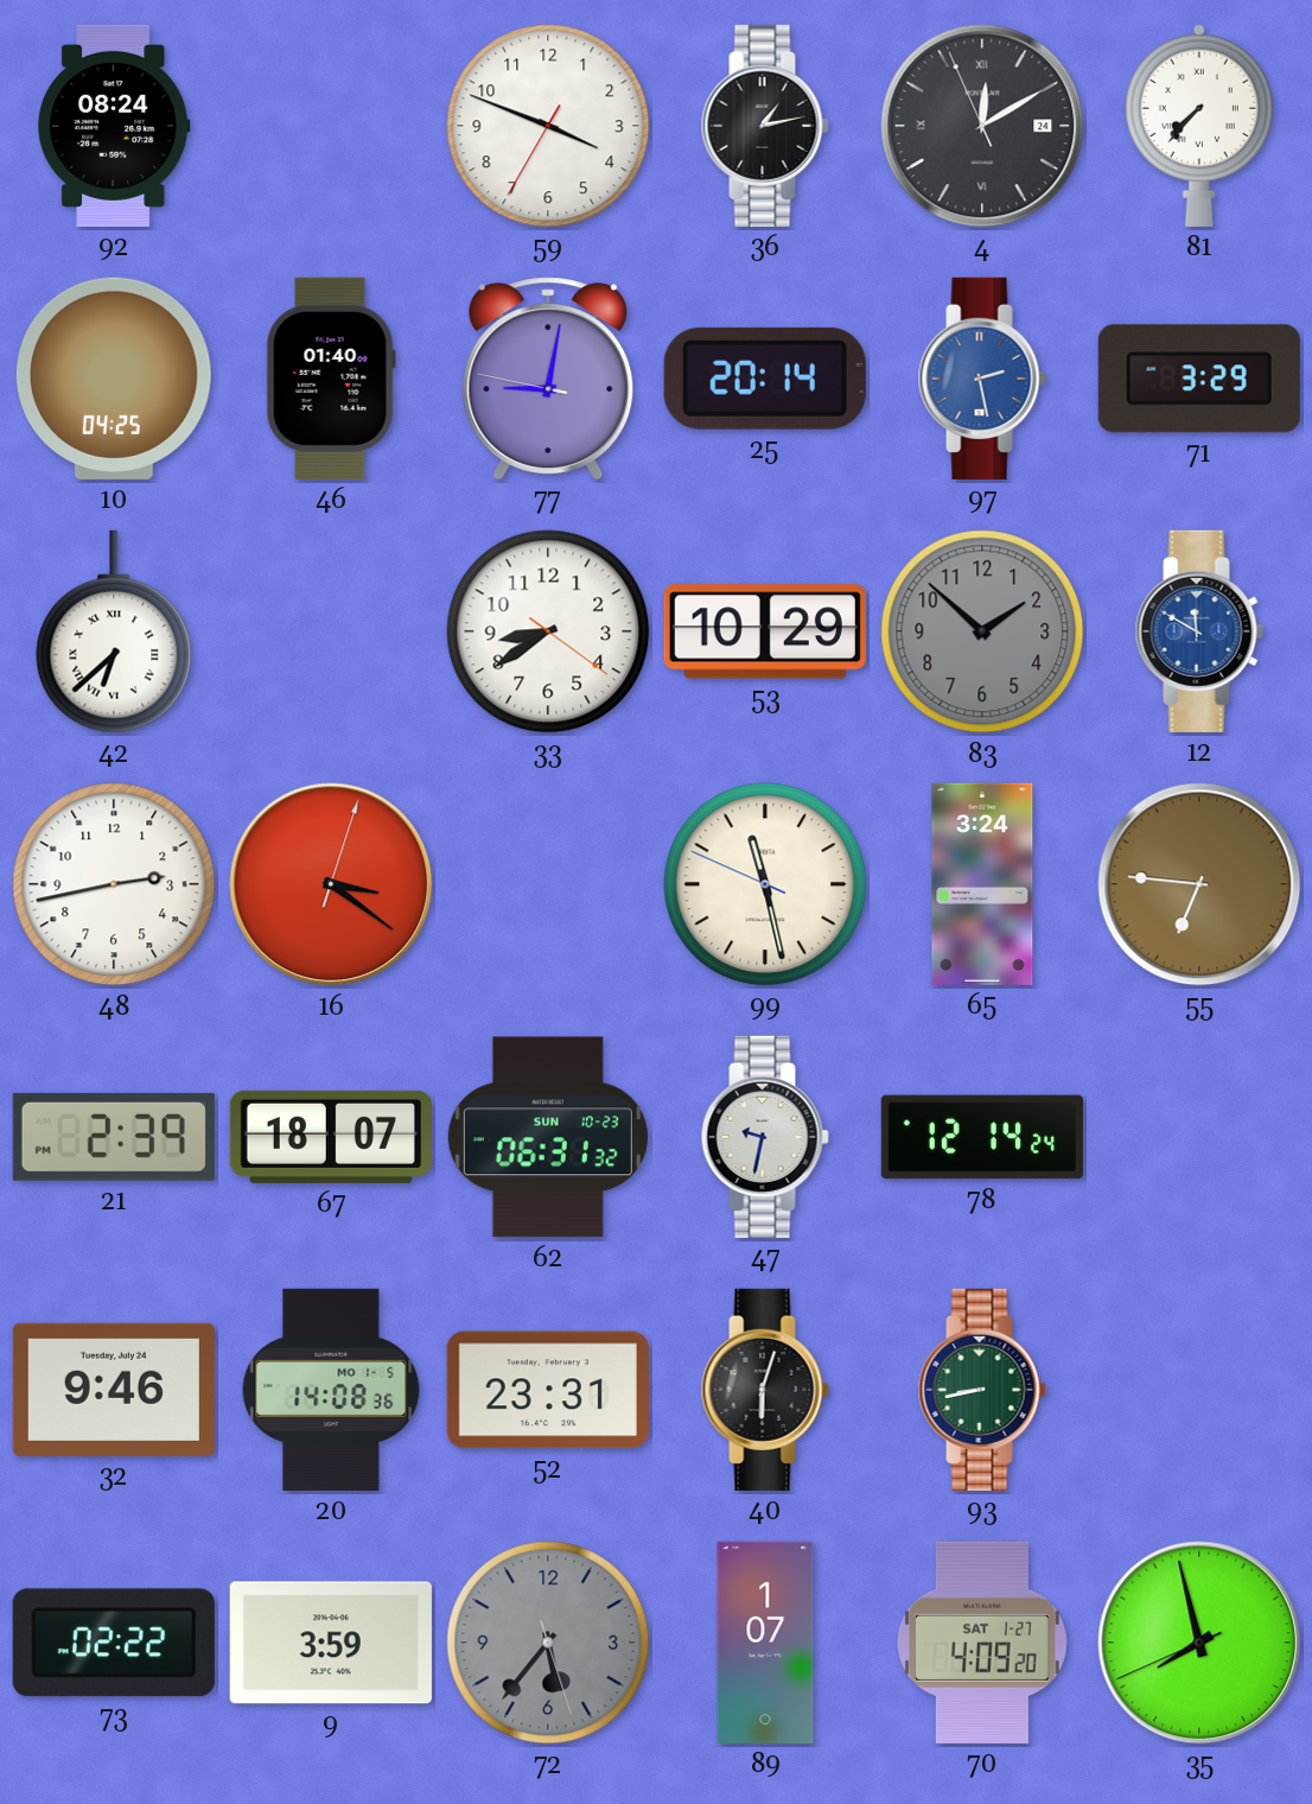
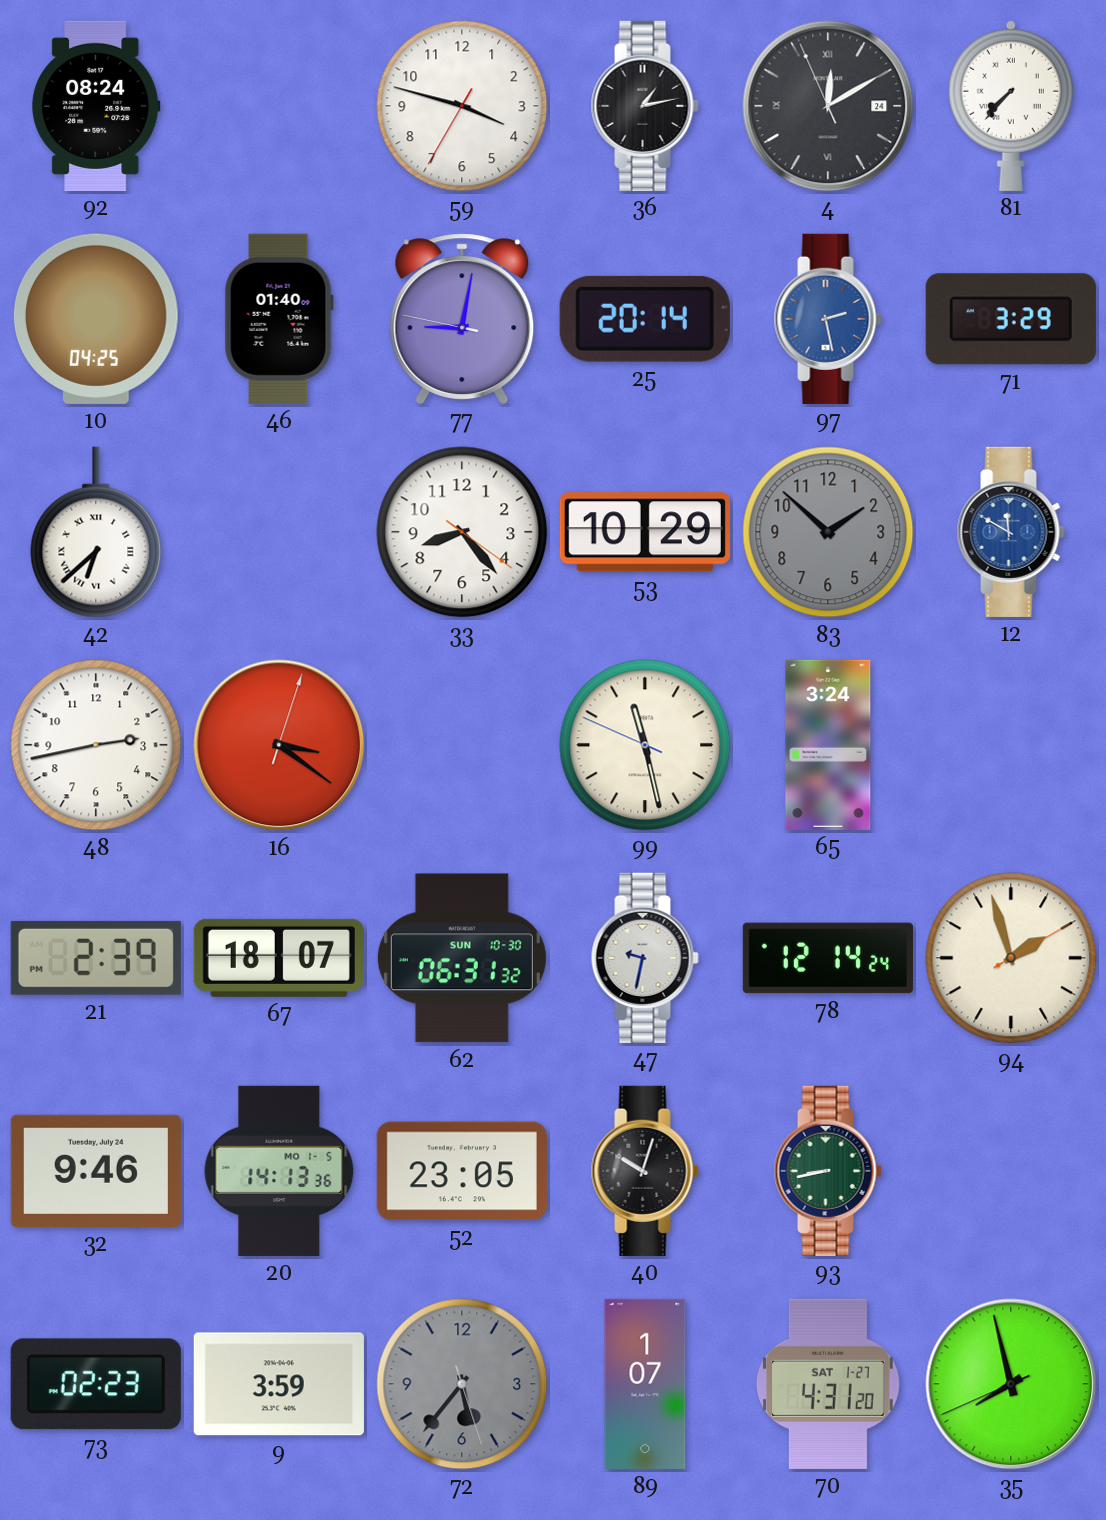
59: 3:48 -> 3:47
33: 8:39 -> 8:23
55: 6:46 -> none
62 date: SUN 10-23 -> SUN 10-30
94: none -> 1:57
20: 14:08 -> 14:13
52: 23:31 -> 23:05
40: 6:03 -> 10:03
73: 02:22 -> 02:23
70: 4:09 -> 4:31
